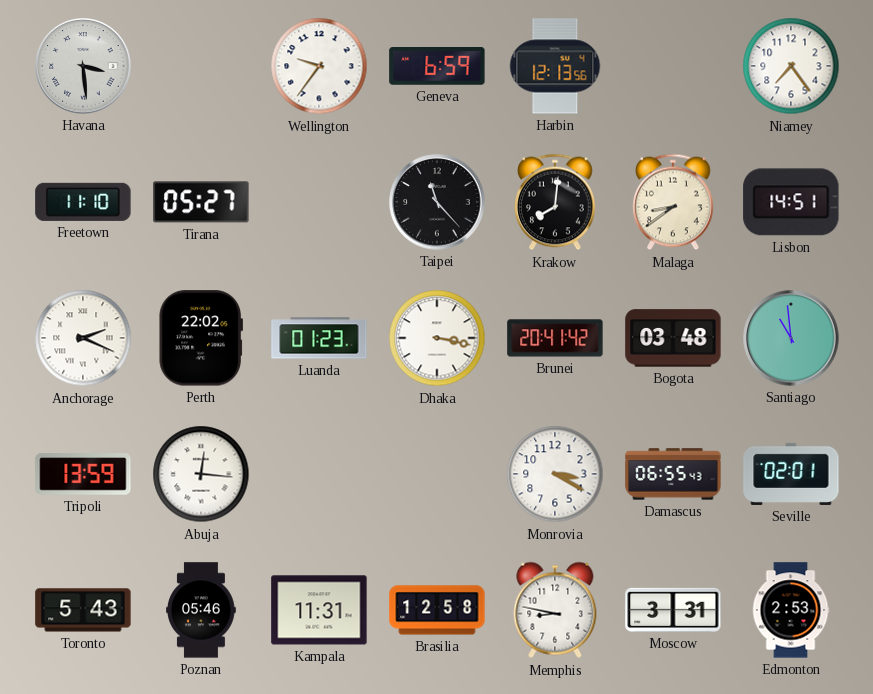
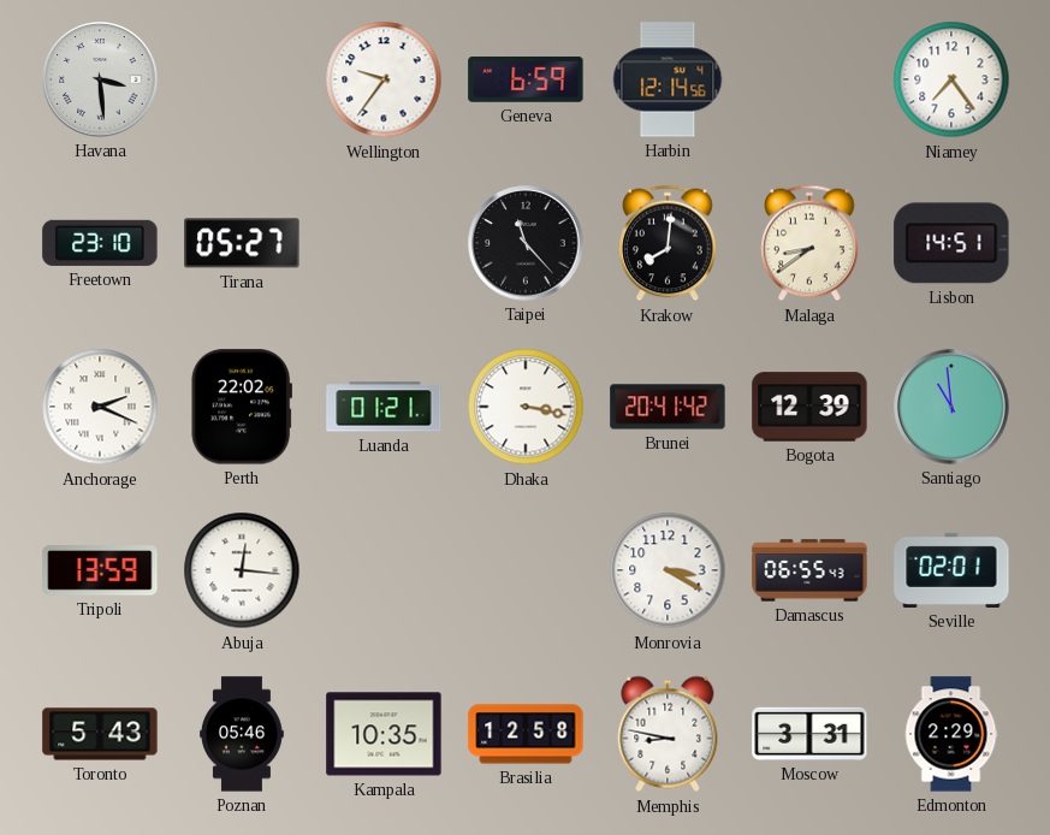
Harbin: 12:13 -> 12:14
Freetown: 11:10 -> 23:10
Luanda: 01:23 -> 01:21
Bogota: 03:48 -> 12:39
Kampala: 11:31 -> 10:35
Edmonton: 2:53 -> 2:29
